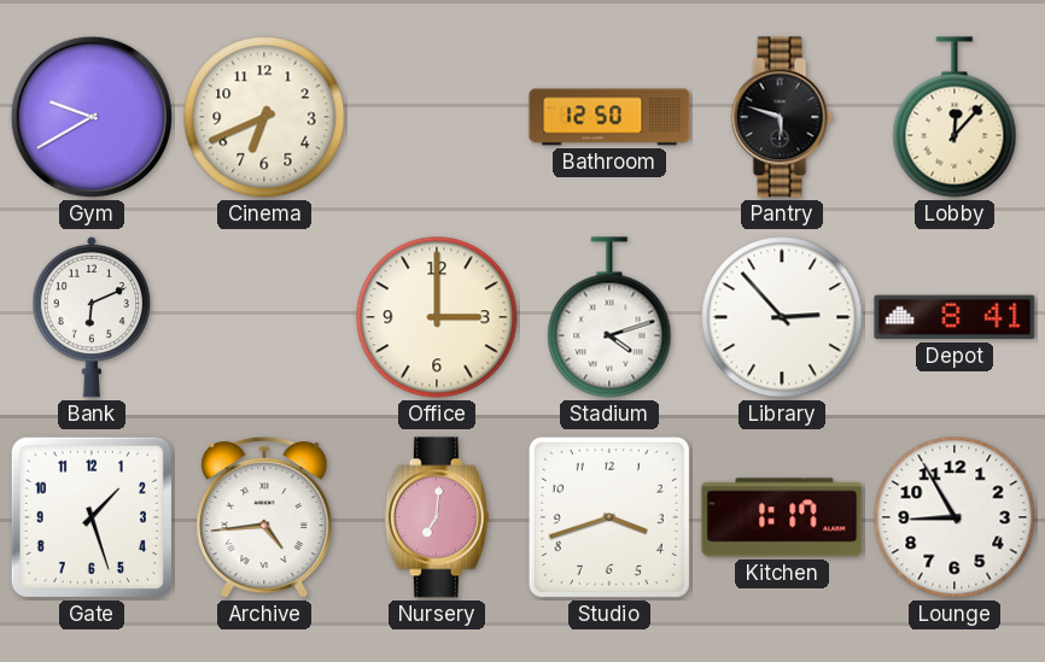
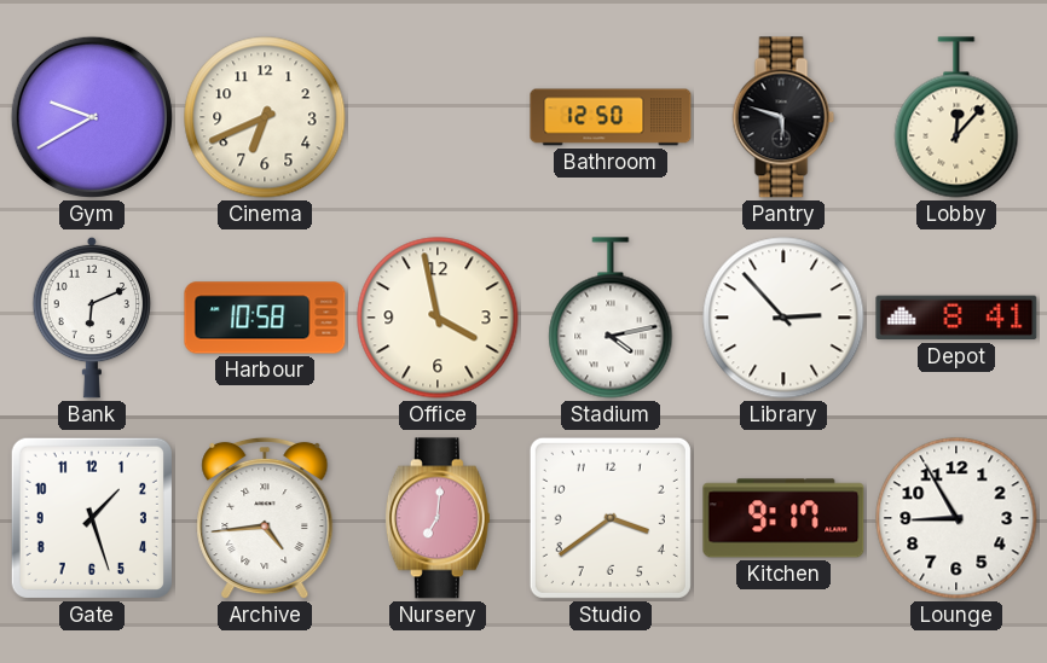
Harbour: none -> 10:58
Office: 3:00 -> 3:58
Stadium: 4:12 -> 4:13
Studio: 3:42 -> 3:39
Kitchen: 1:17 -> 9:17
